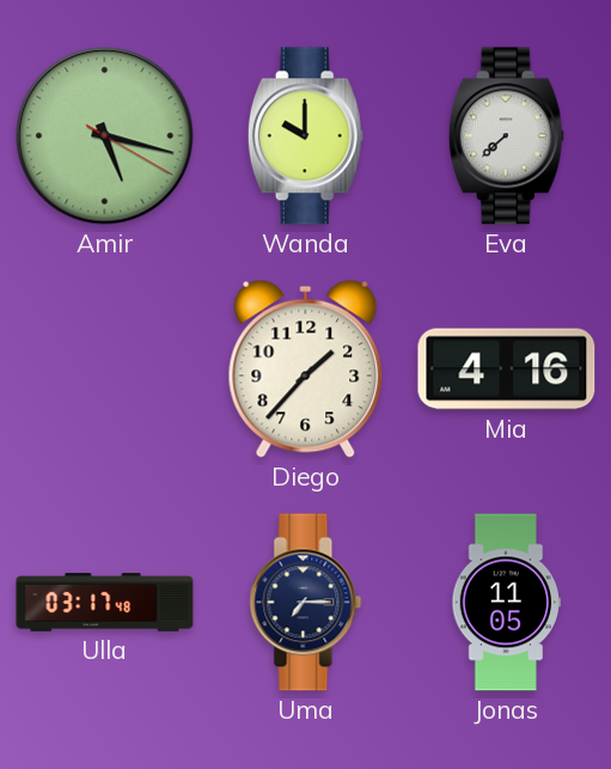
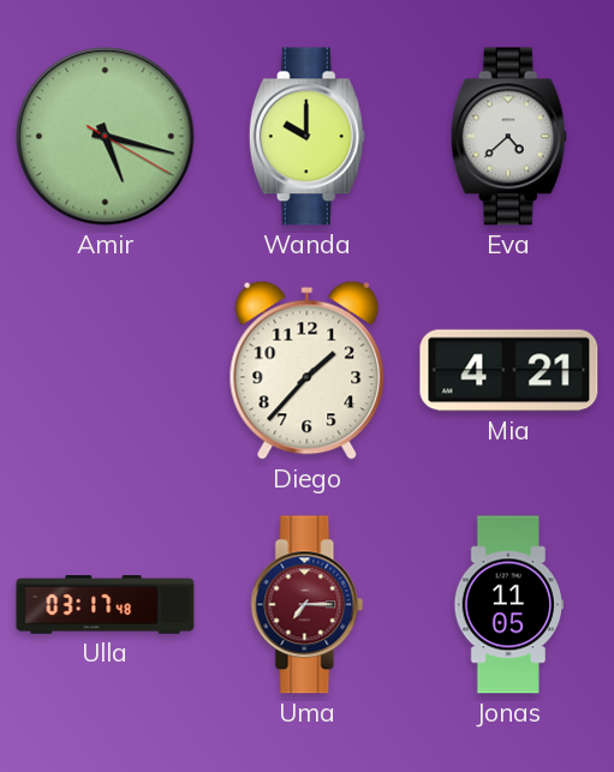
Eva: 7:38 -> 4:38
Mia: 4:16 -> 4:21
Uma dial: navy -> burgundy
